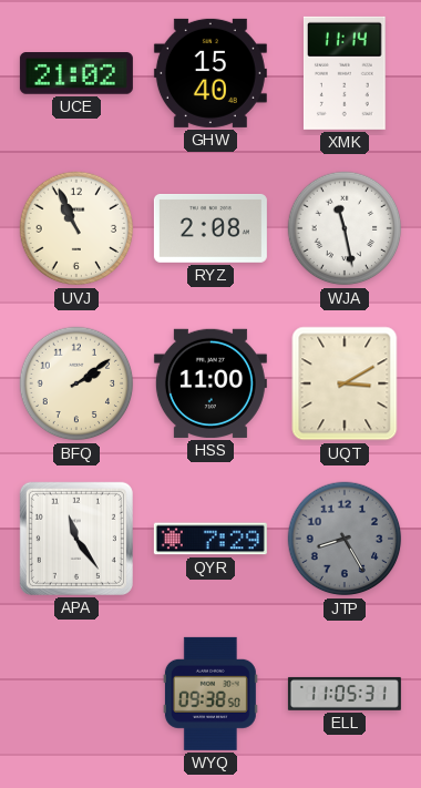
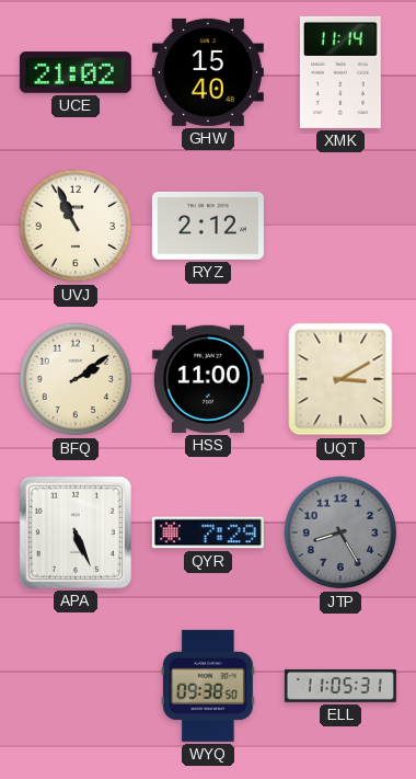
RYZ: 2:08 -> 2:12
WJA: 11:28 -> none
APA: 11:24 -> 5:26
